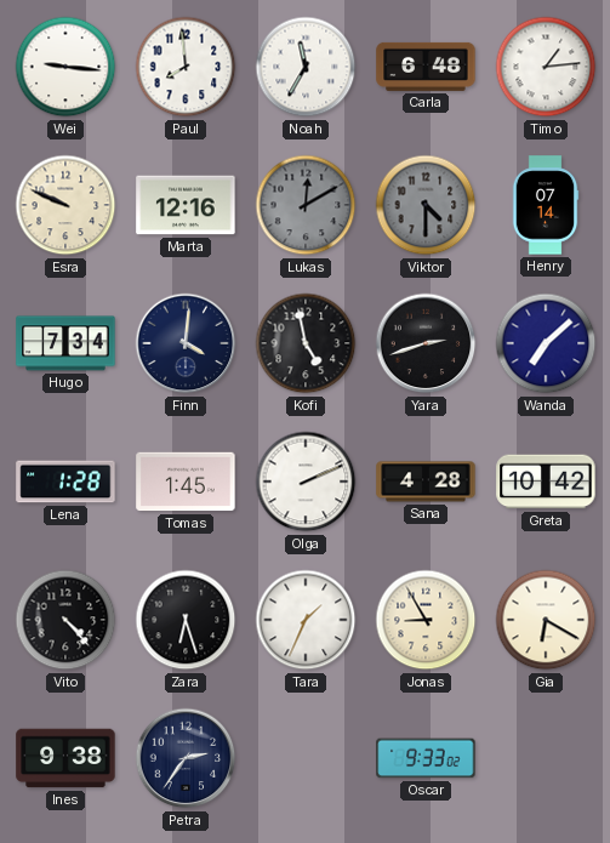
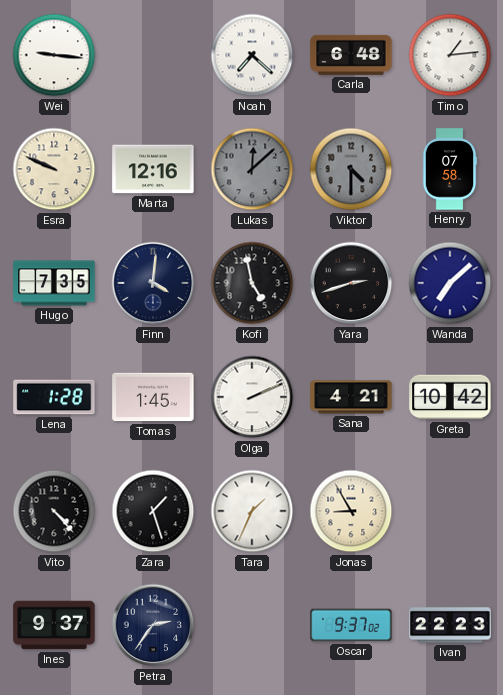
Paul: 7:59 -> none
Noah: 11:35 -> 7:22
Lukas: 12:10 -> 12:08
Henry: 07:14 -> 07:58
Hugo: 7:34 -> 7:35
Sana: 4:28 -> 4:21
Zara: 6:27 -> 1:27
Gia: 6:20 -> none
Ines: 9:38 -> 9:37
Oscar: 9:33 -> 9:37
Ivan: none -> 22:23
